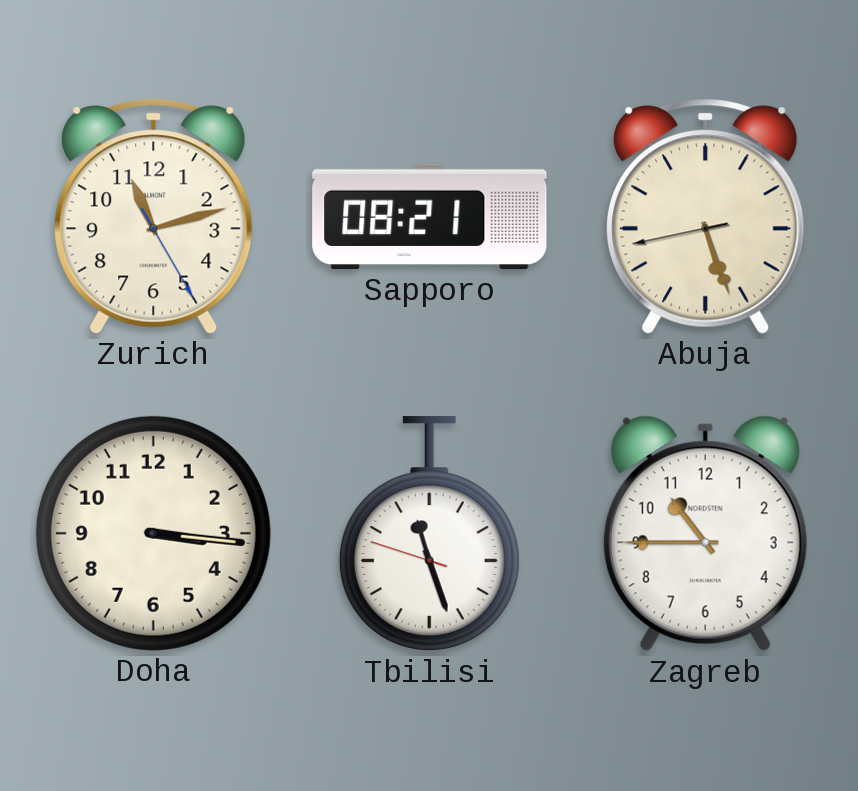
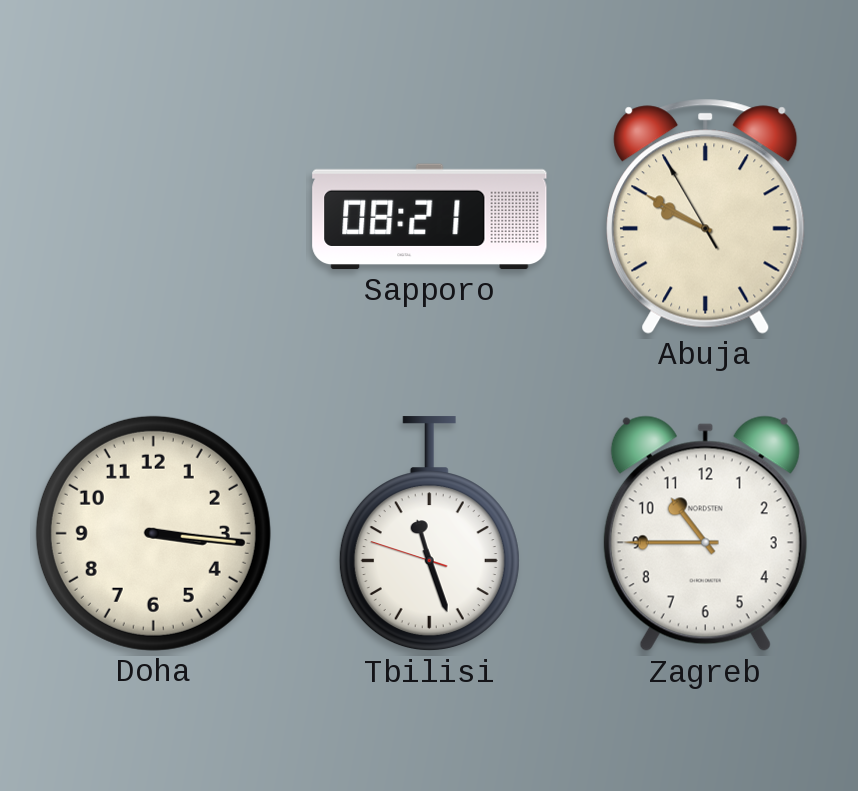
Zurich: 11:12 -> none
Abuja: 5:26 -> 9:49
